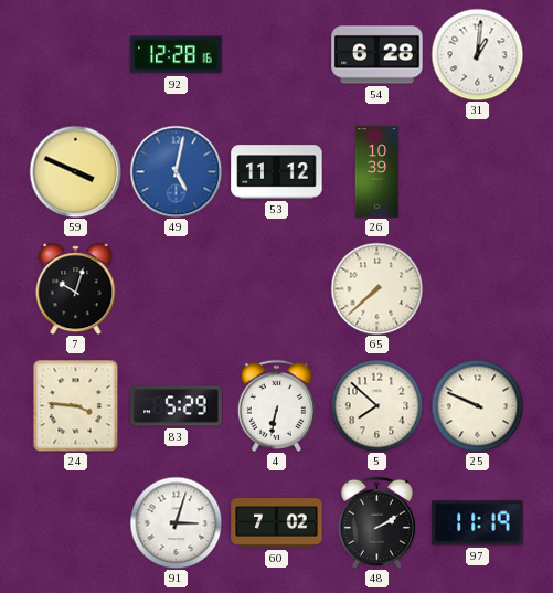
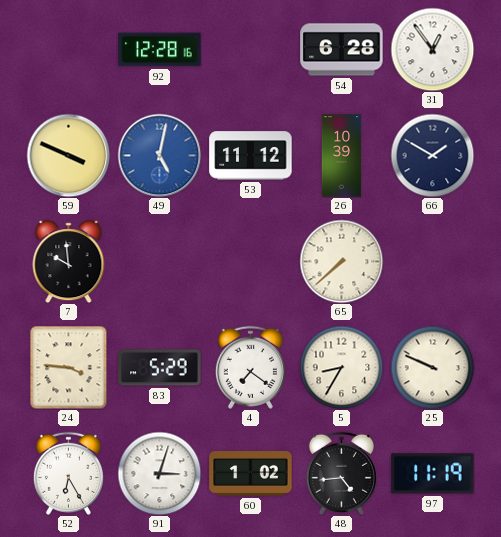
31: 1:01 -> 12:54
66: none -> 1:50
7: 10:03 -> 9:59
4: 6:32 -> 7:21
5: 7:52 -> 8:35
52: none -> 6:25
60: 7:02 -> 1:02
48: 2:10 -> 4:44
